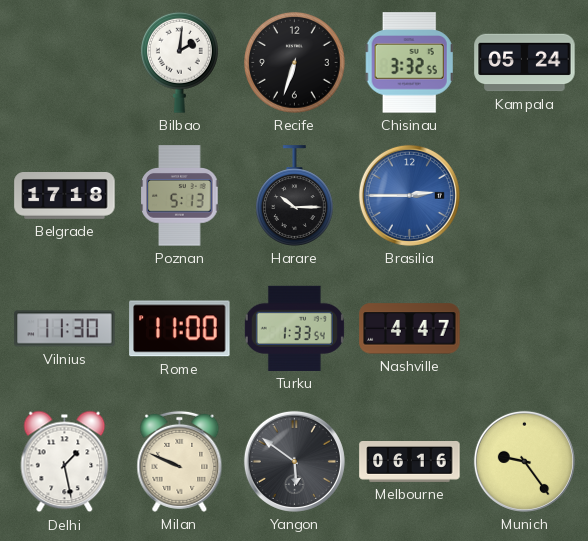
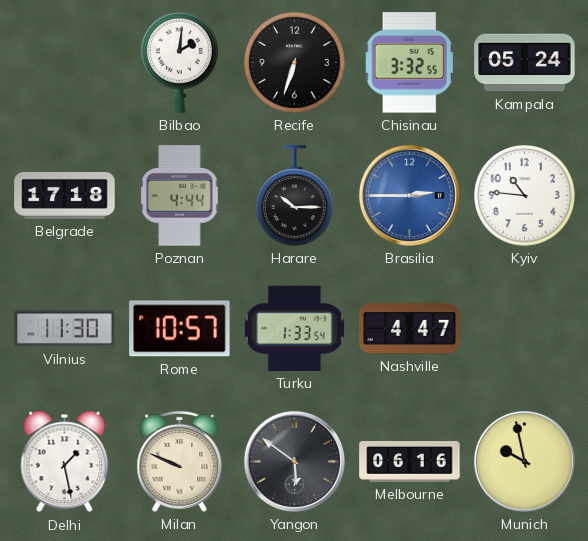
Poznan: 5:13 -> 4:44
Kyiv: none -> 10:46
Rome: 11:00 -> 10:57
Munich: 9:24 -> 9:58
